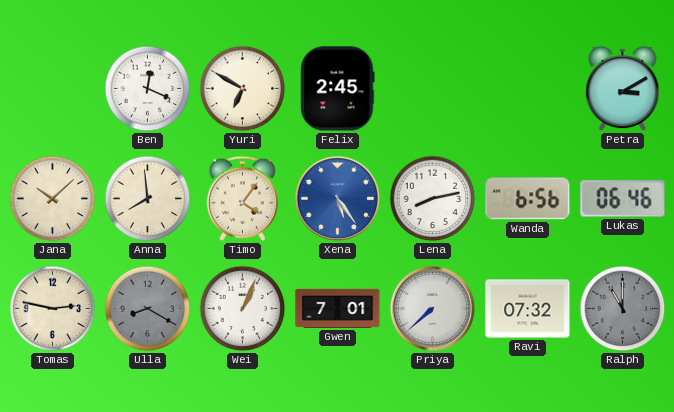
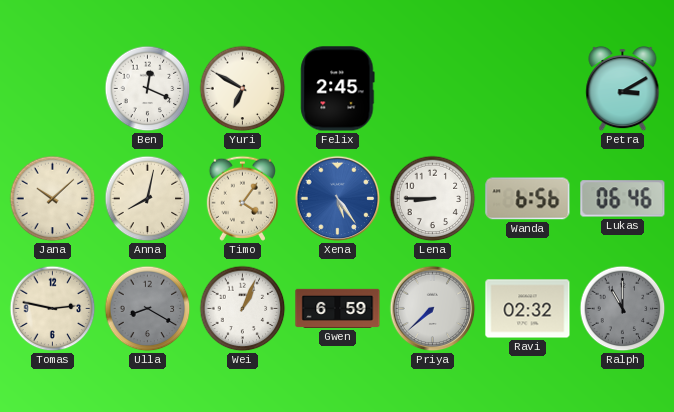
Anna: 7:59 -> 8:02
Lena: 8:13 -> 8:45
Gwen: 7:01 -> 6:59
Ravi: 07:32 -> 02:32
